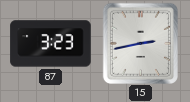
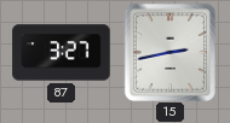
87: 3:23 -> 3:27
